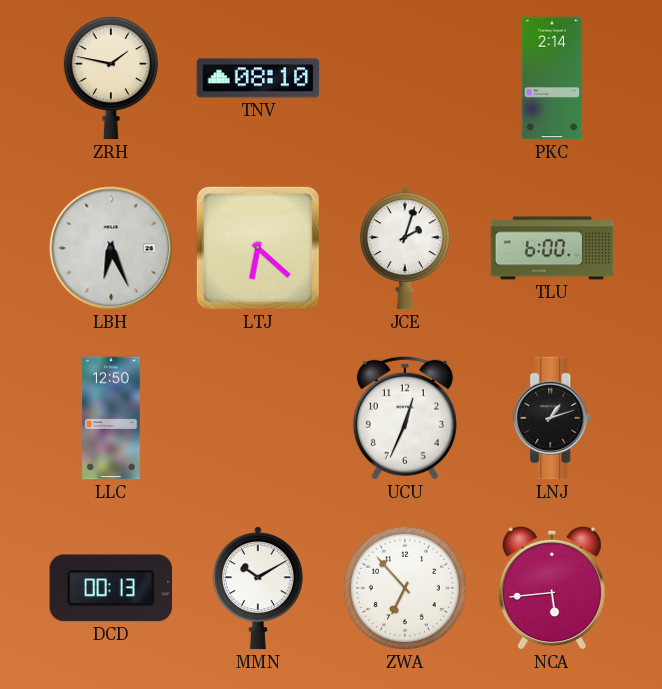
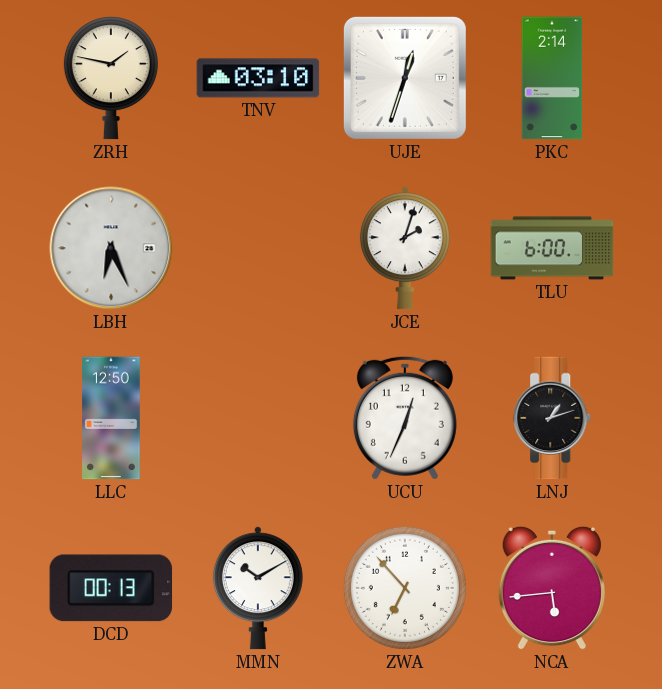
TNV: 08:10 -> 03:10
UJE: none -> 12:33
LTJ: 6:22 -> none
